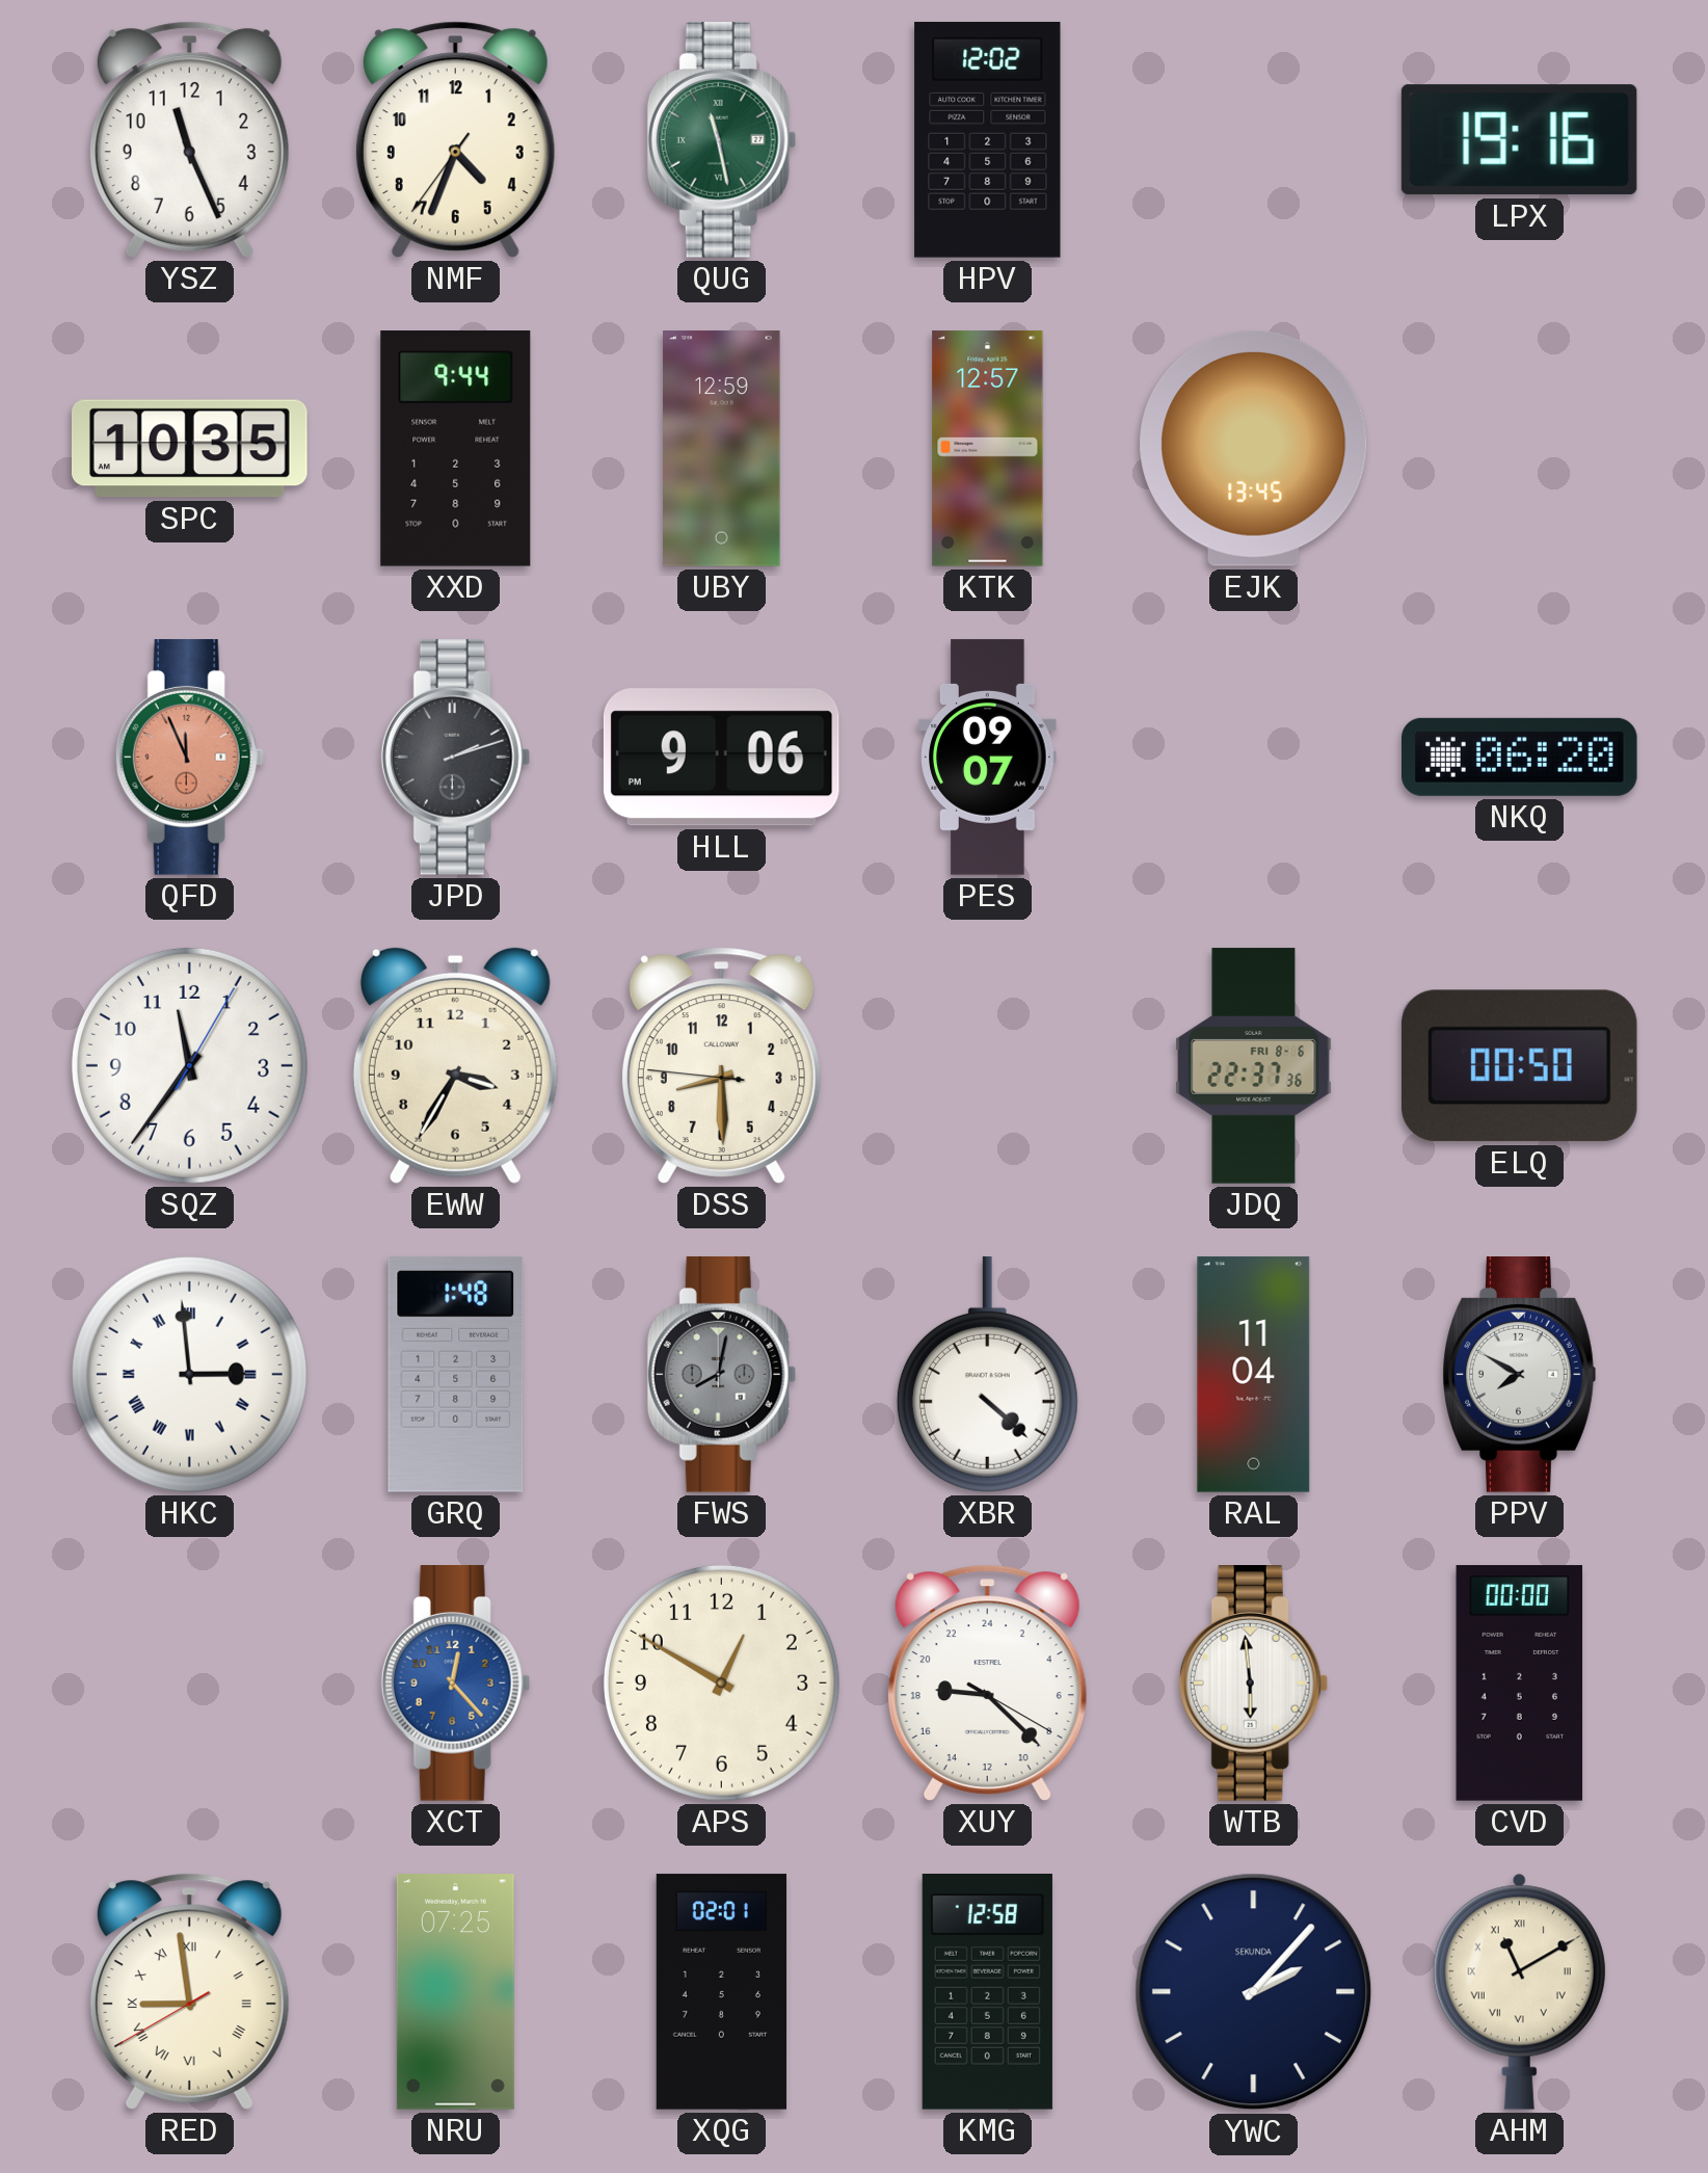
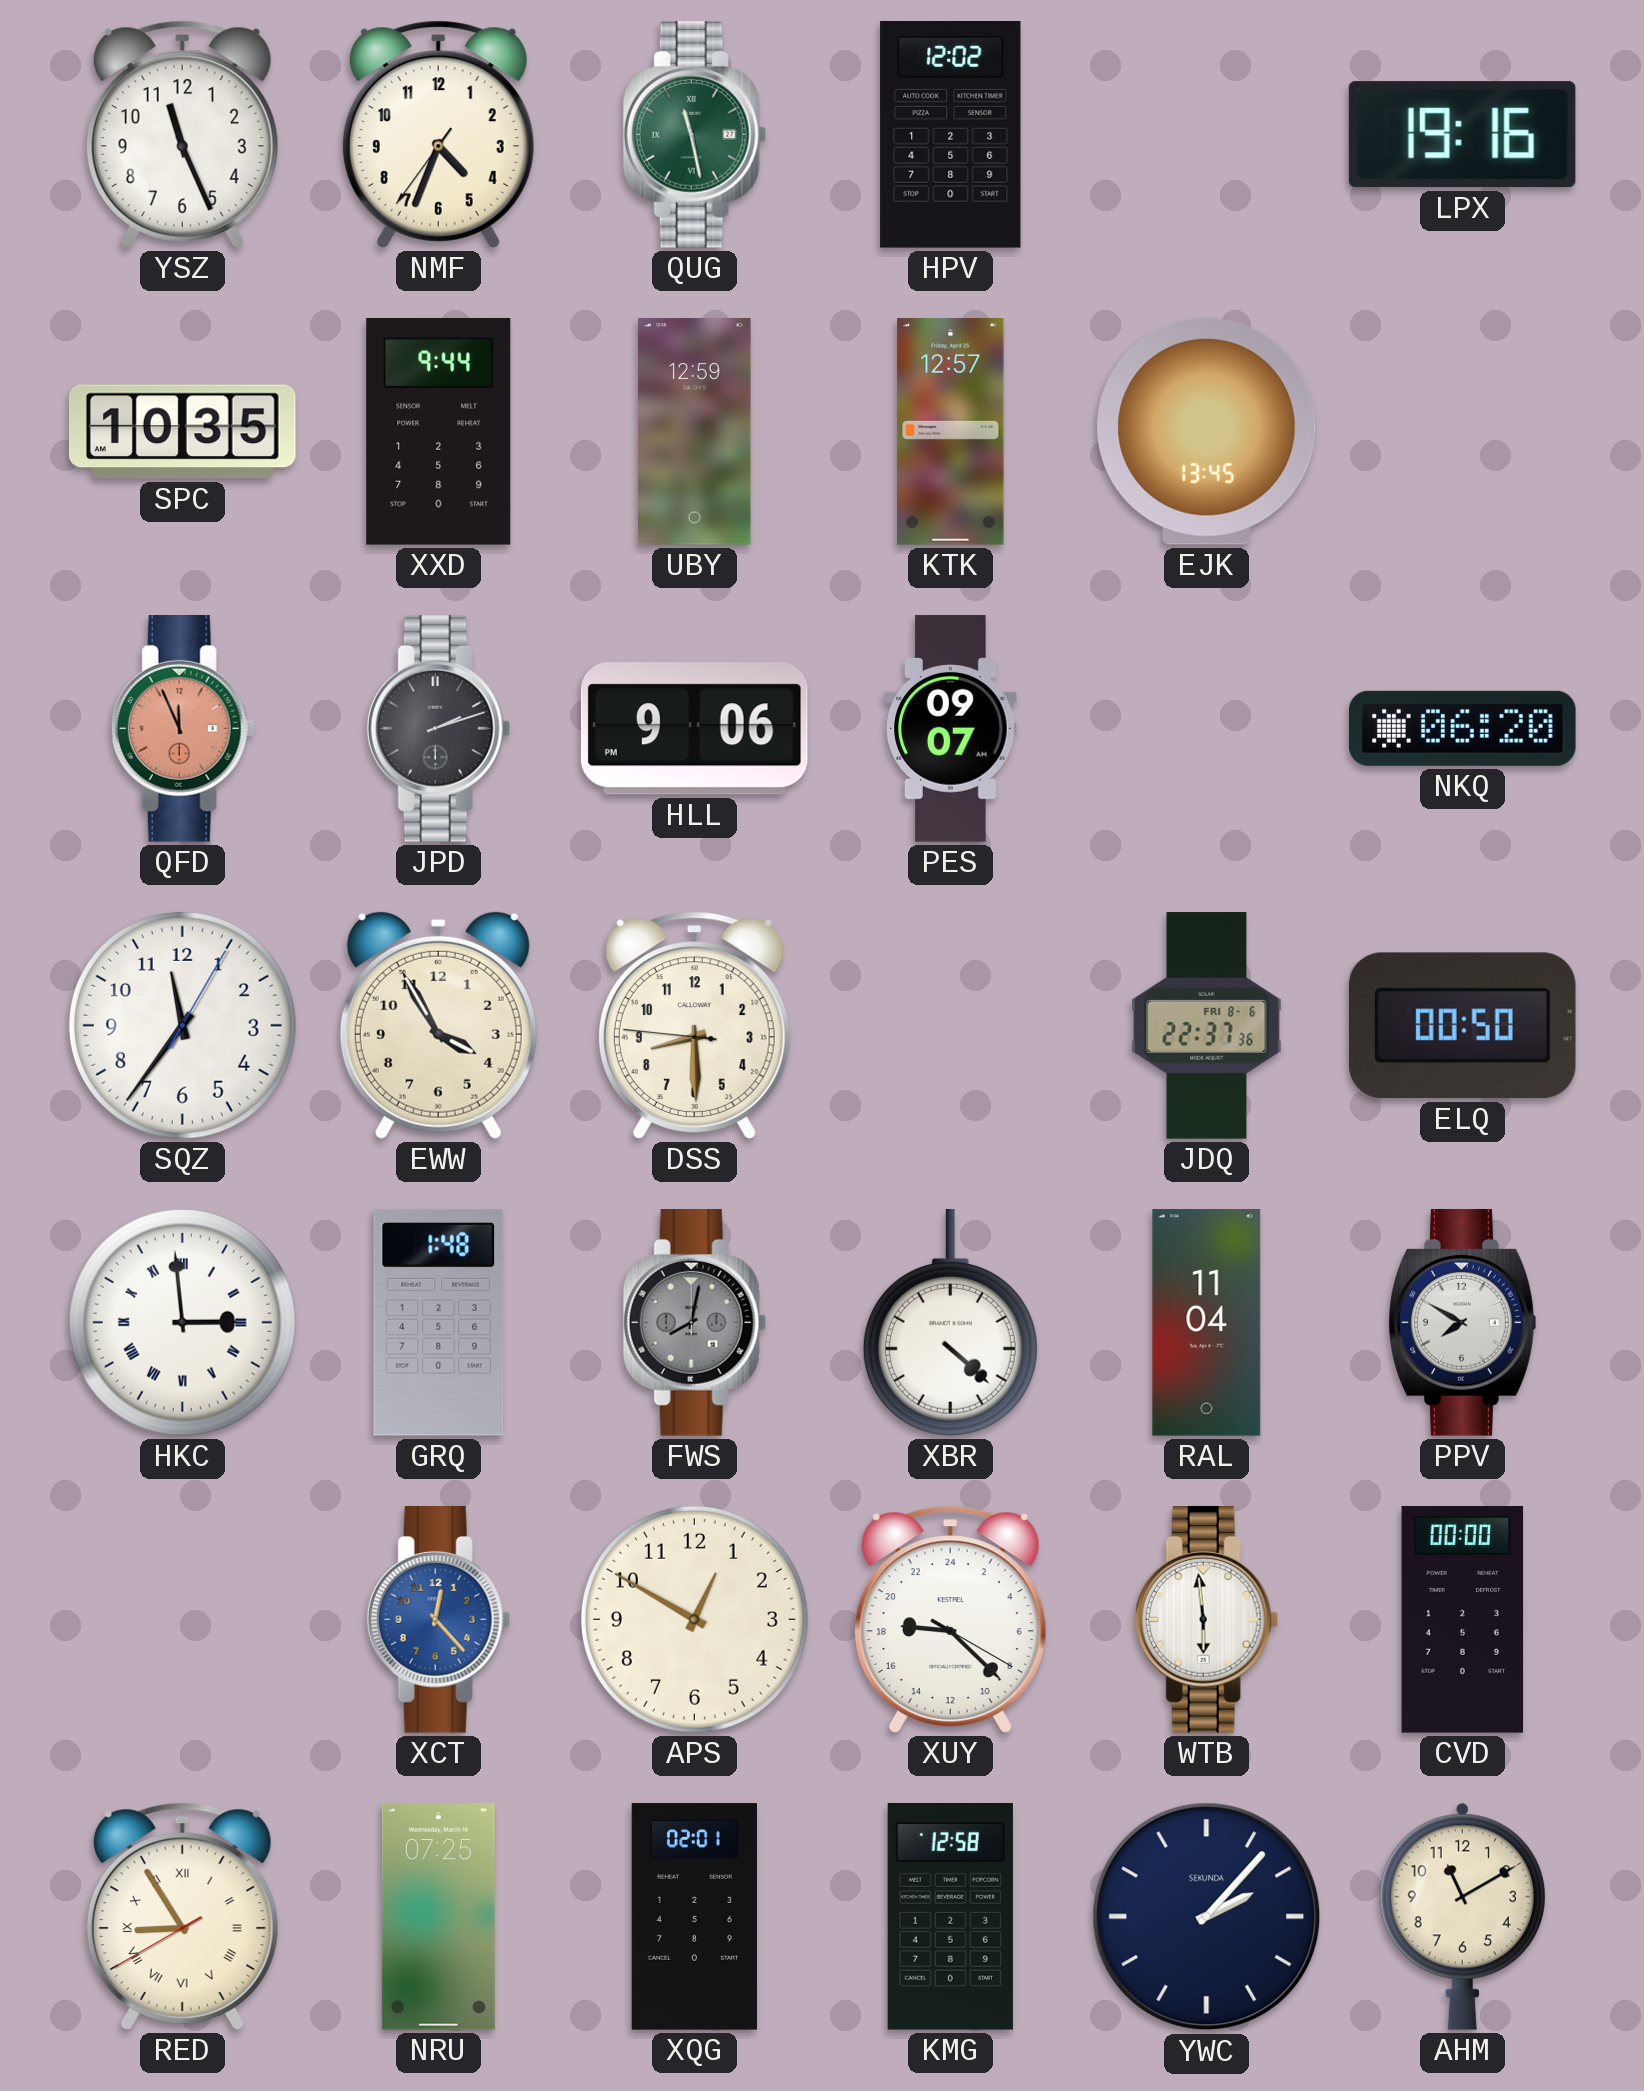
EWW: 3:35 -> 3:55
RED: 8:58 -> 8:54
AHM numerals: Roman -> Arabic
